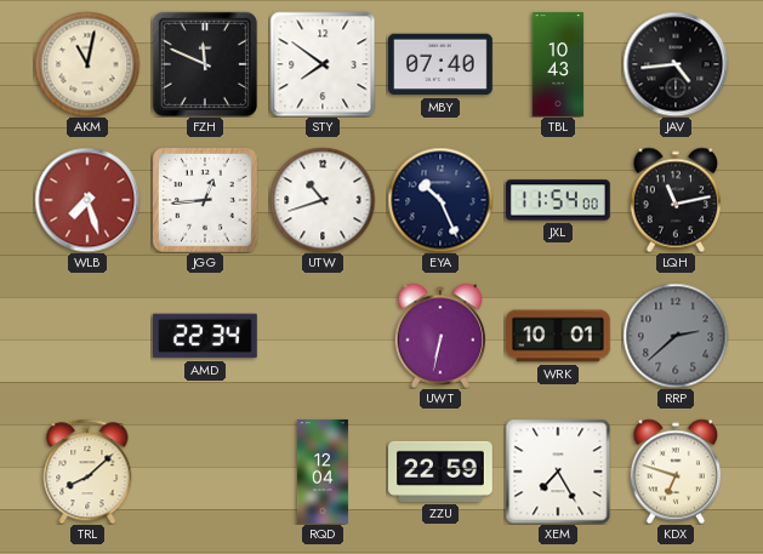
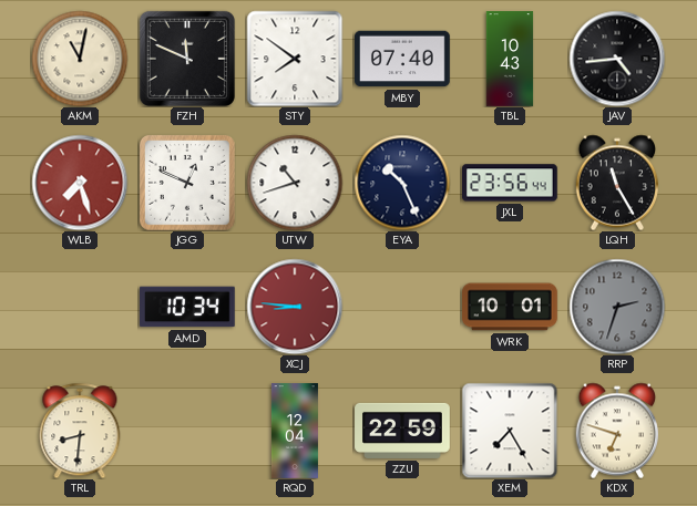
JGG: 12:44 -> 12:49
JXL: 11:54 -> 23:56
LQH: 11:13 -> 11:25
AMD: 22:34 -> 10:34
XCJ: none -> 8:46
UWT: 6:32 -> none
RRP: 2:38 -> 2:33
TRL: 8:08 -> 8:31
